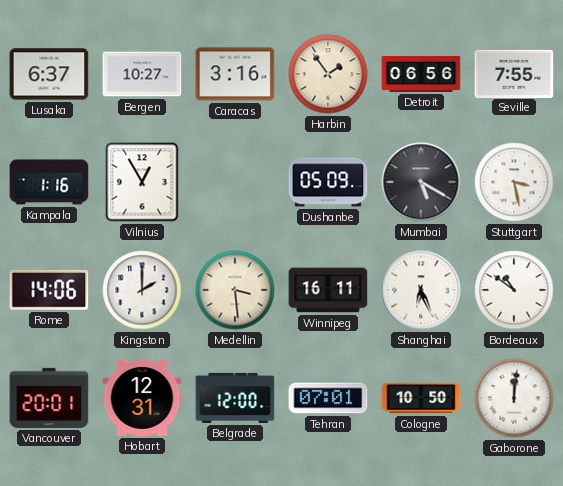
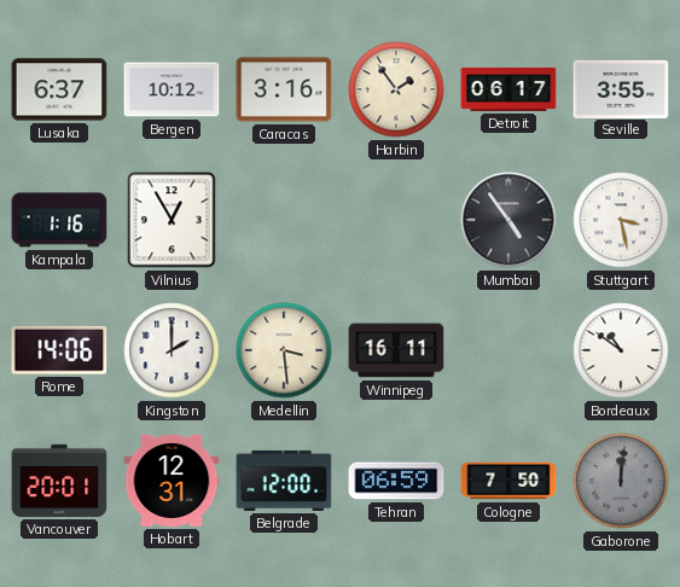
Bergen: 10:27 -> 10:12
Detroit: 06:56 -> 06:17
Seville: 7:55 -> 3:55
Dushanbe: 05:09 -> none
Mumbai: 5:20 -> 4:54
Shanghai: 6:26 -> none
Tehran: 07:01 -> 06:59
Cologne: 10:50 -> 7:50
Gaborone dial: white -> grey
